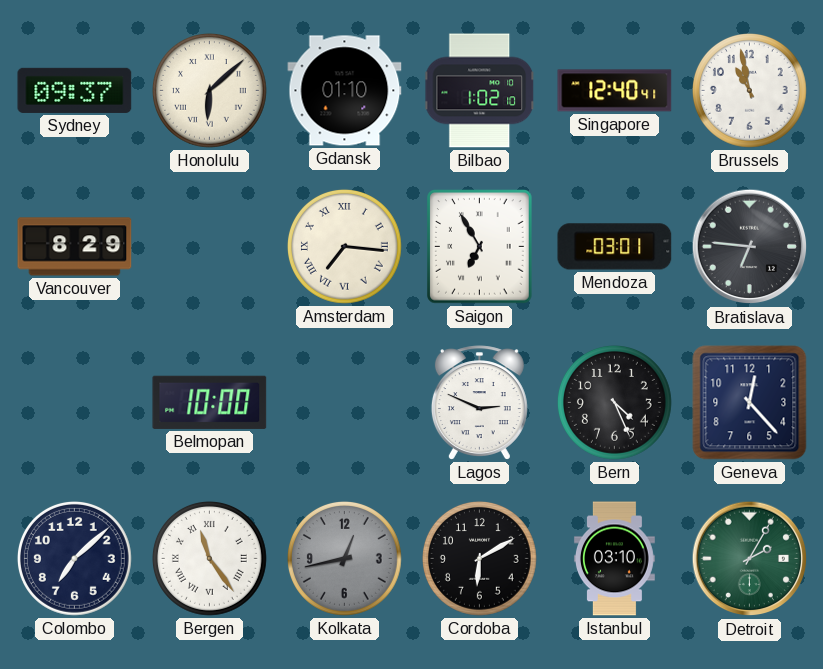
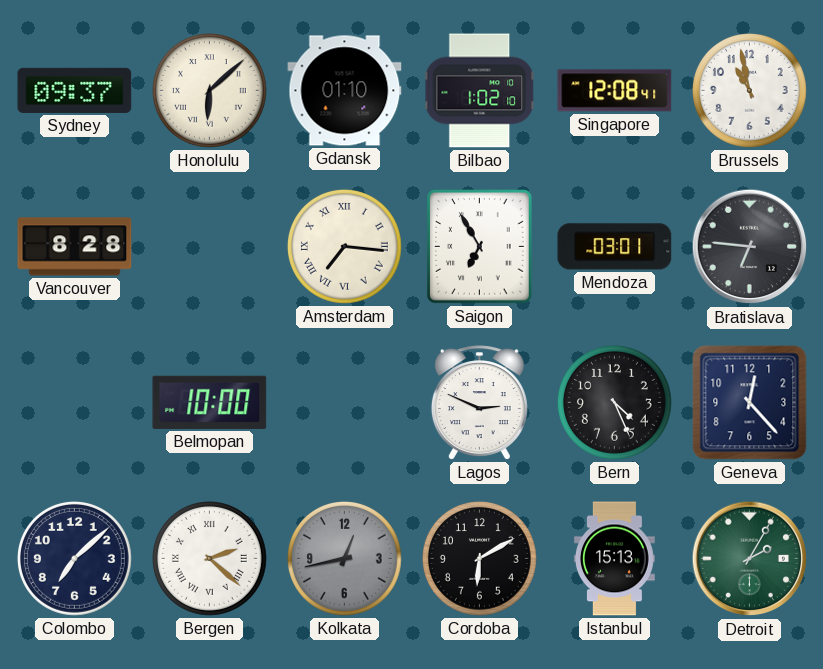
Singapore: 12:40 -> 12:08
Vancouver: 8:29 -> 8:28
Bergen: 11:24 -> 2:22
Istanbul: 03:10 -> 15:13
